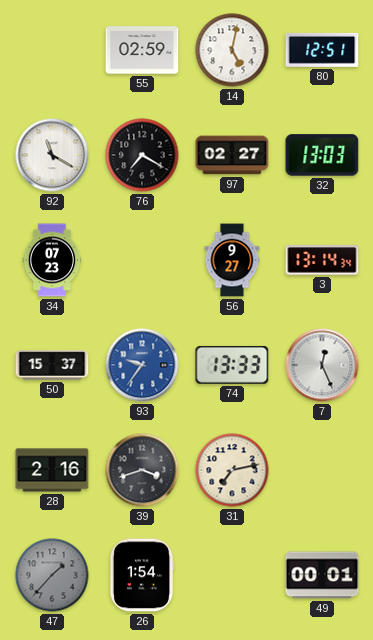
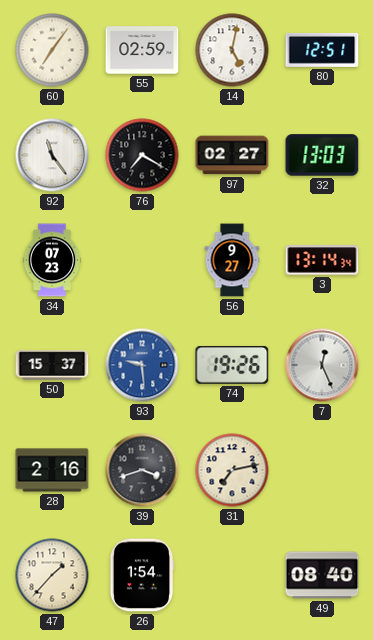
60: none -> 7:06
92: 11:20 -> 11:24
93: 9:36 -> 9:29
74: 13:33 -> 19:26
47 dial: grey -> cream
49: 00:01 -> 08:40
